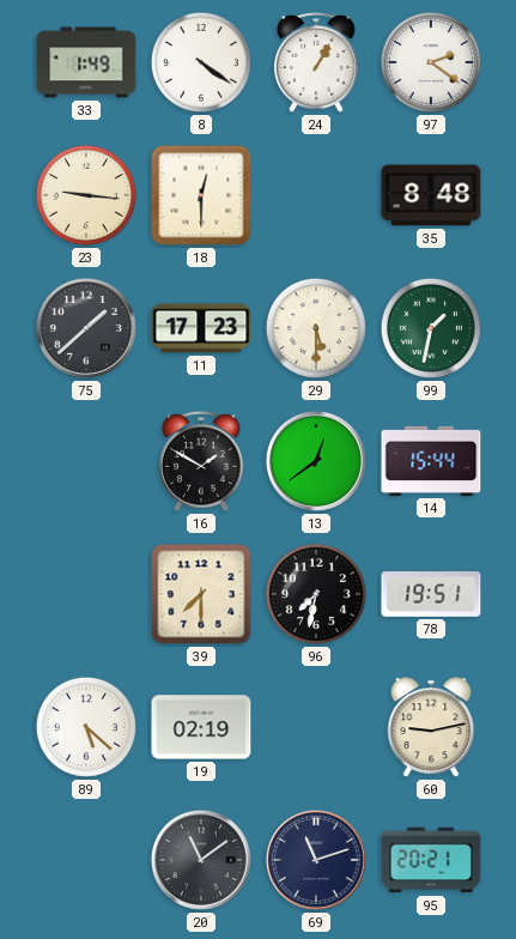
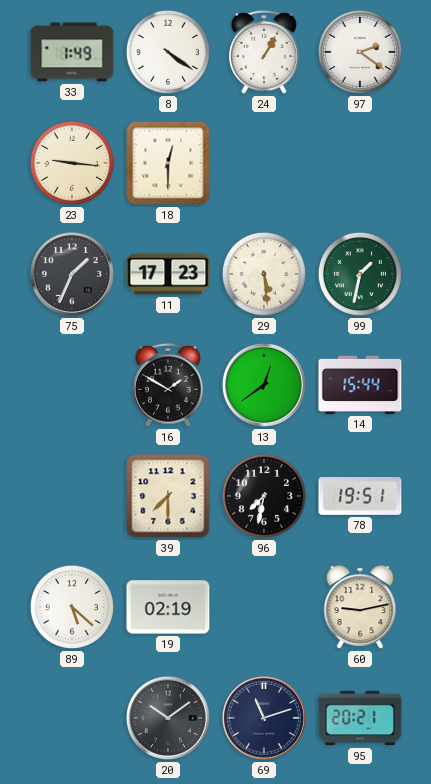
35: 8:48 -> none
75: 1:38 -> 1:34
29: 5:30 -> 5:29
20: 11:09 -> 10:09
